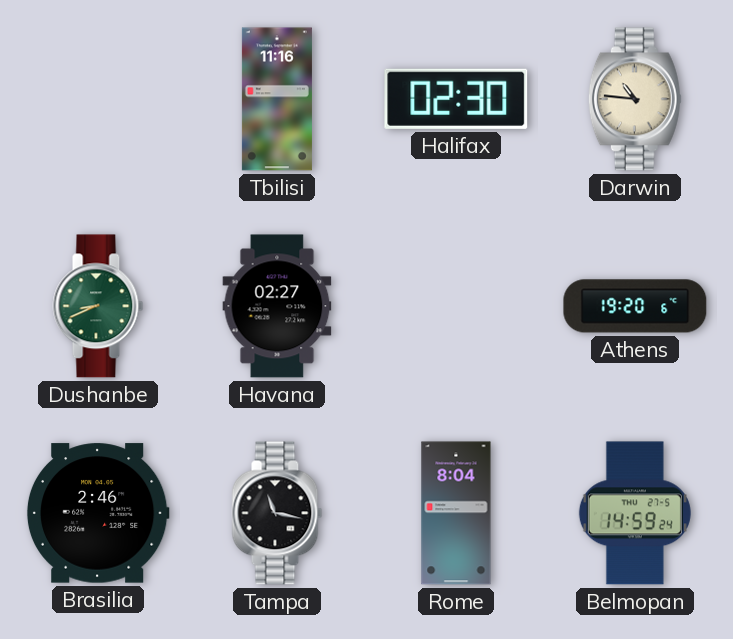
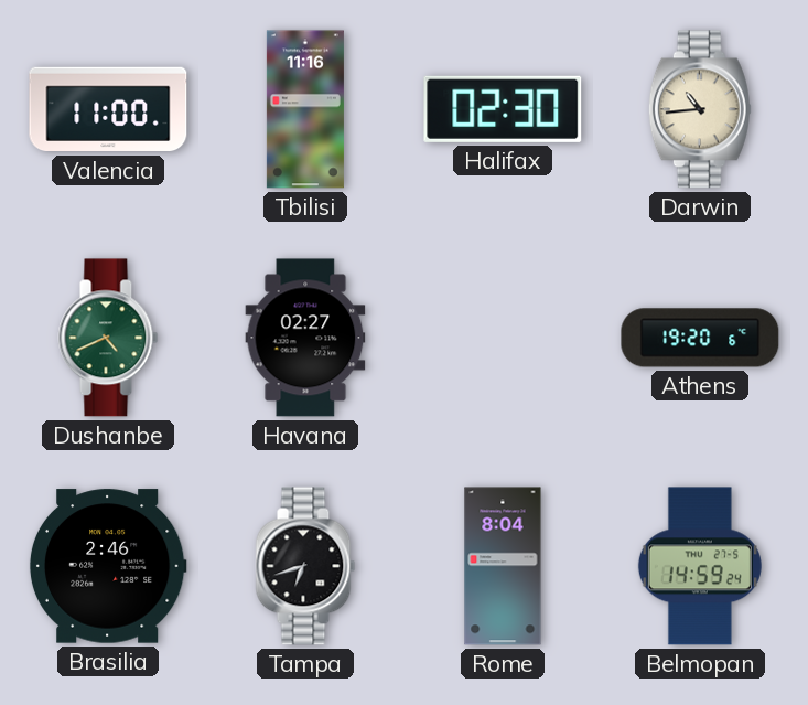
Valencia: none -> 11:00
Darwin: 10:46 -> 10:44
Dushanbe: 8:41 -> 4:41
Tampa: 11:17 -> 6:42
